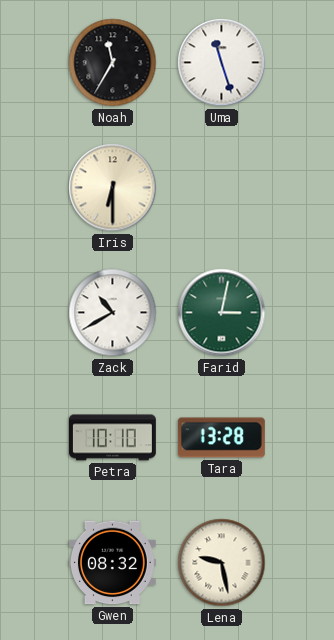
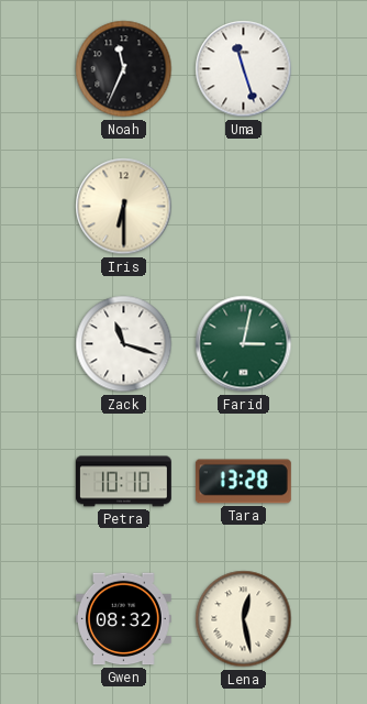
Noah: 11:35 -> 11:34
Zack: 10:40 -> 11:18
Lena: 9:28 -> 12:28
